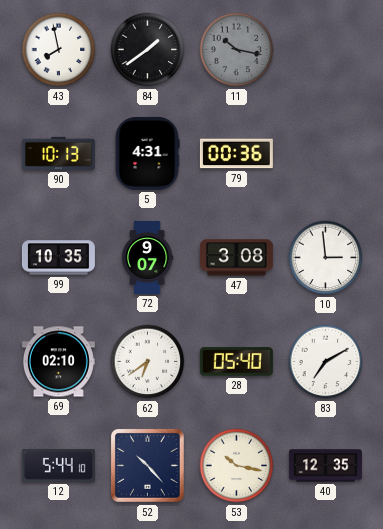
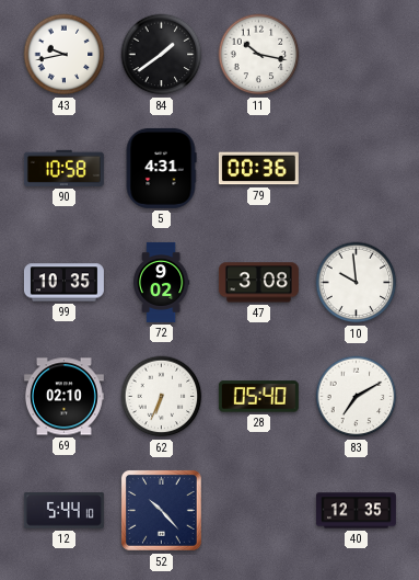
43: 7:58 -> 9:43
11 dial: grey -> white
90: 10:13 -> 10:58
72: 9:07 -> 9:02
10: 2:59 -> 9:59
62: 6:39 -> 6:34
53: 10:17 -> none
